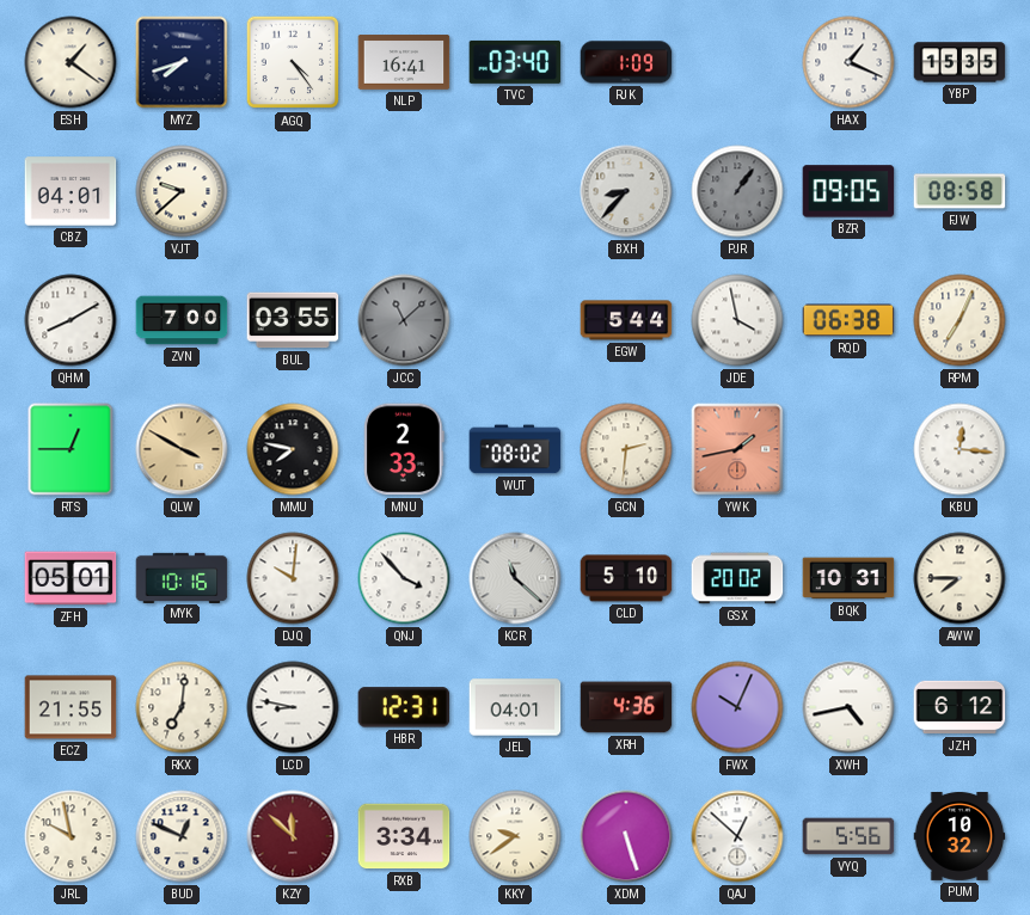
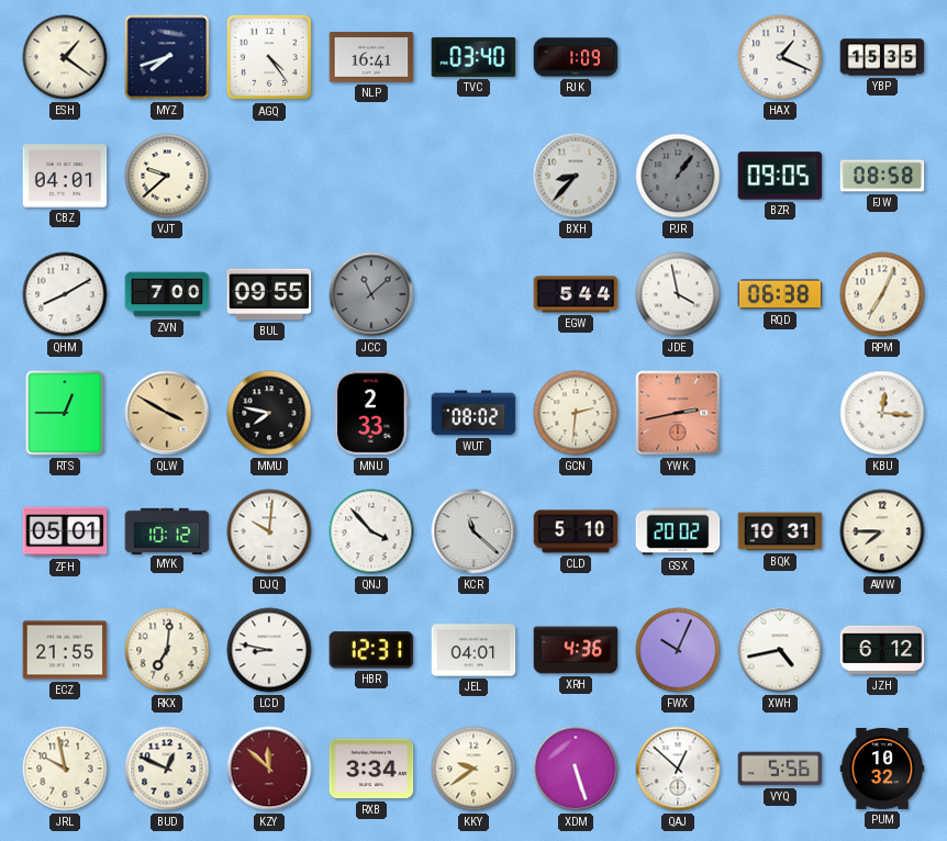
BUL: 03:55 -> 09:55
YWK: 1:43 -> 2:43
MYK: 10:16 -> 10:12
